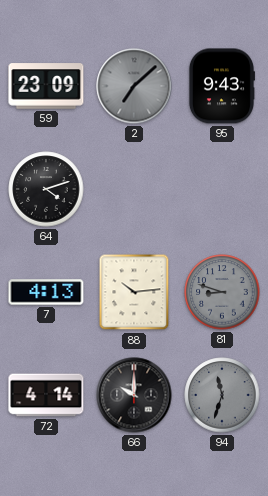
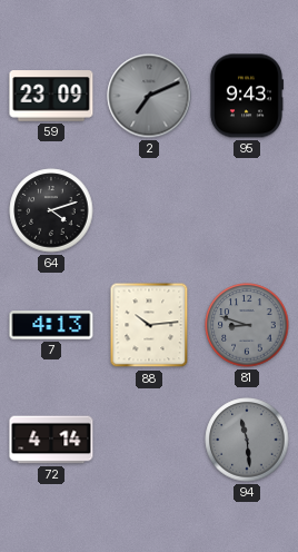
2: 7:08 -> 7:11
66: 10:00 -> none
94: 11:33 -> 11:29
